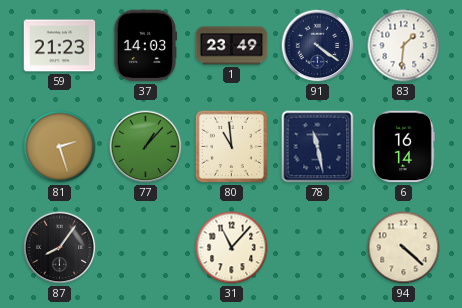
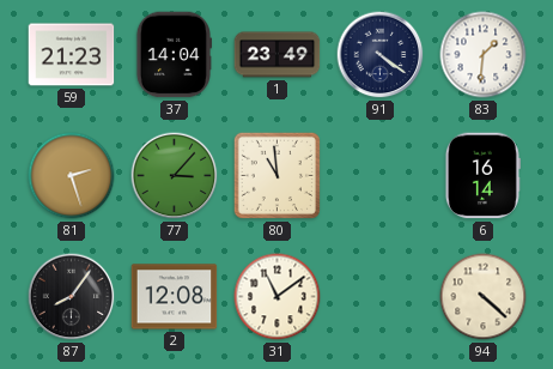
37: 14:03 -> 14:04
77: 1:07 -> 3:07
78: 11:28 -> none
2: none -> 12:08
31: 11:07 -> 11:09
